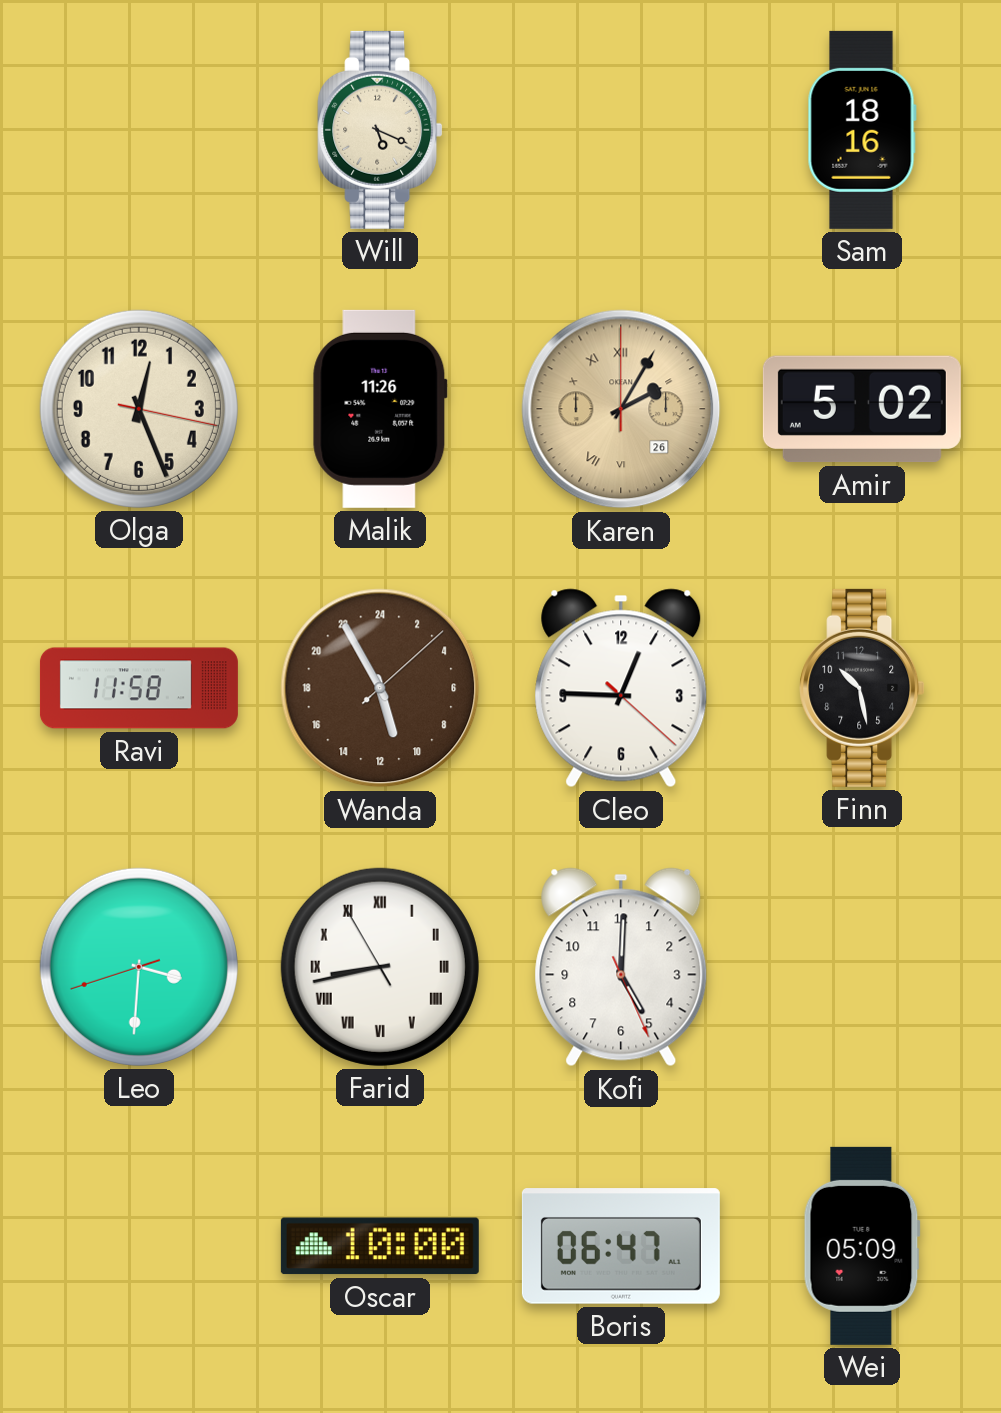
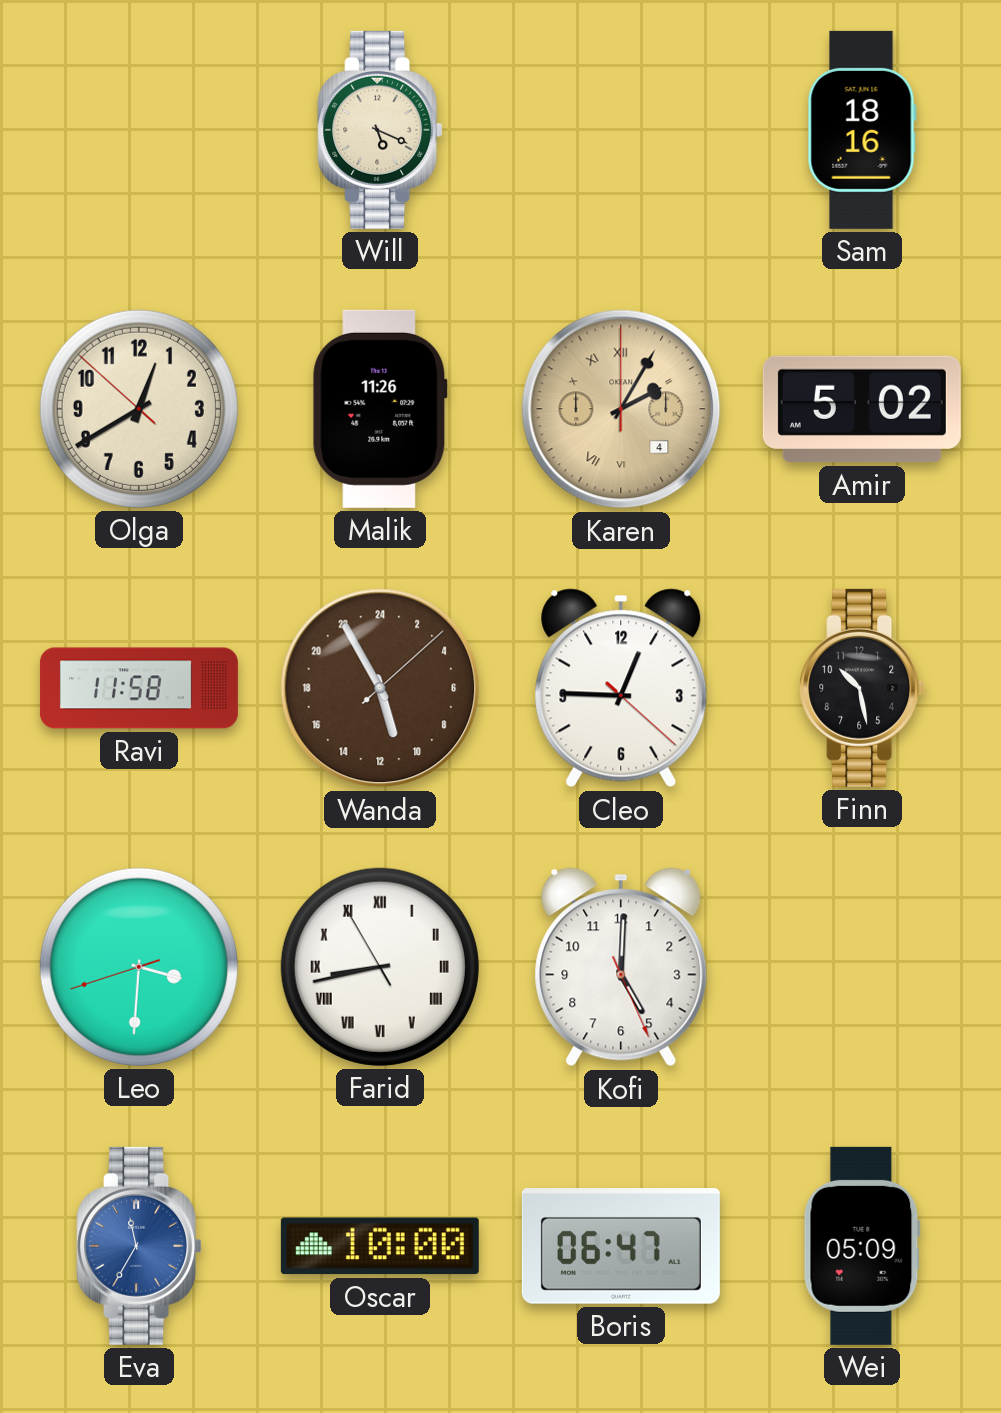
Olga: 12:26 -> 12:39
Karen date: 26 -> 4
Eva: none -> 11:35
